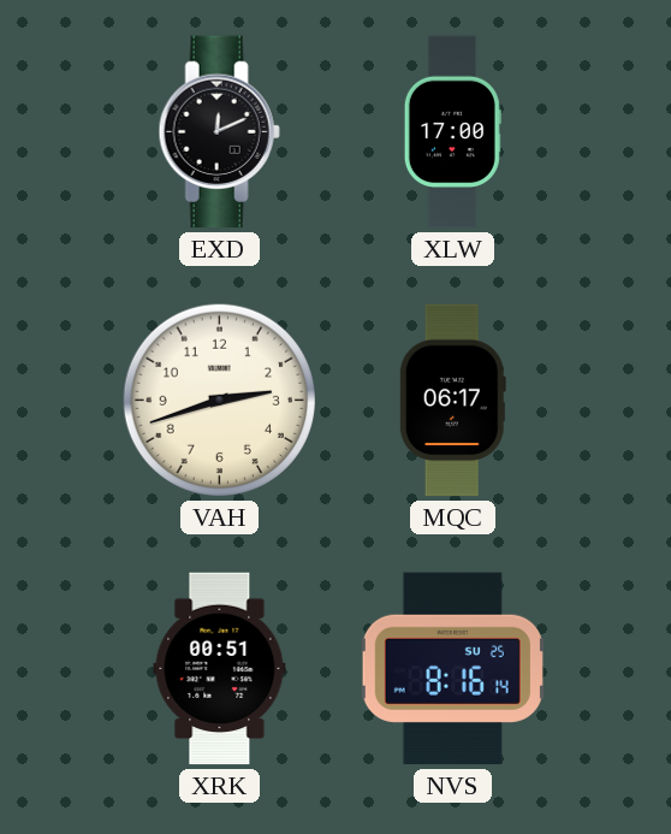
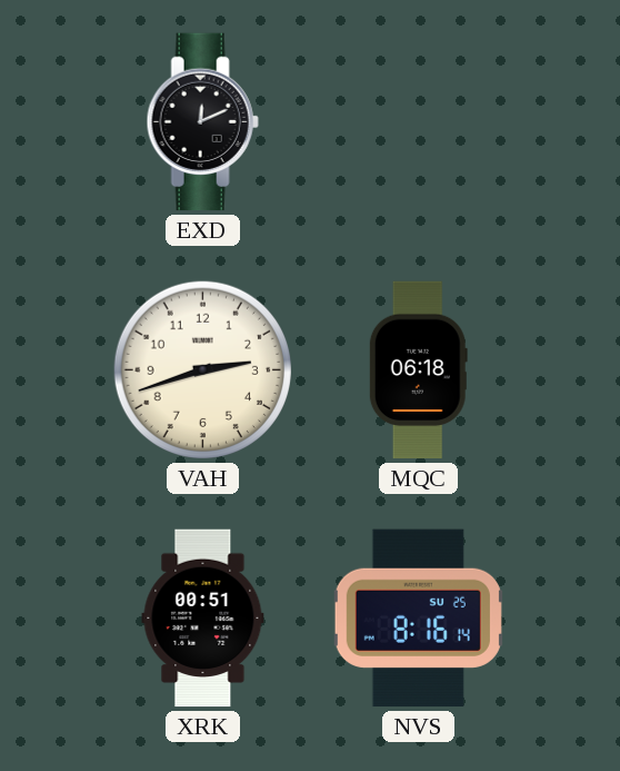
XLW: 17:00 -> none
MQC: 06:17 -> 06:18
